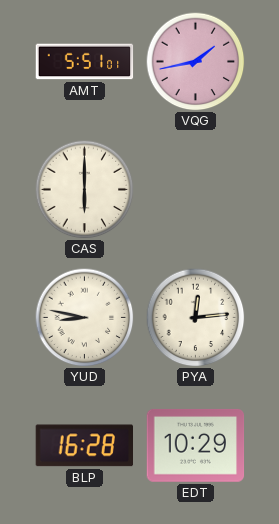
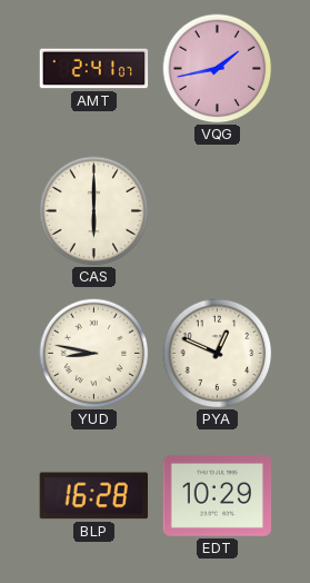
AMT: 5:51 -> 2:41
PYA: 12:14 -> 12:49
